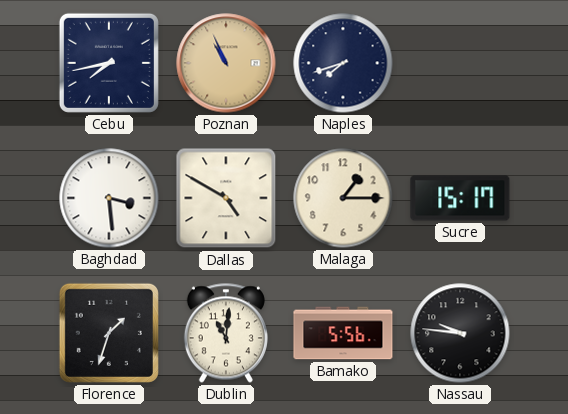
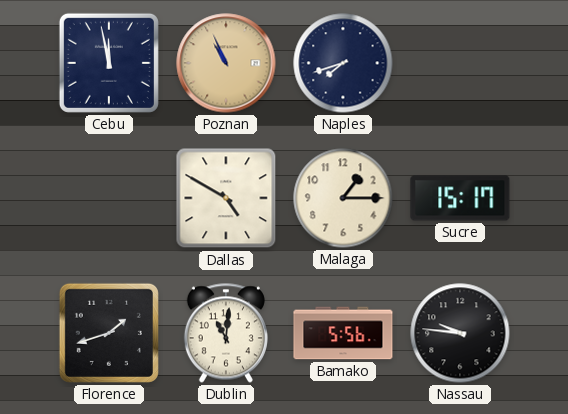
Cebu: 7:43 -> 11:58
Baghdad: 3:29 -> none
Florence: 1:33 -> 1:42
